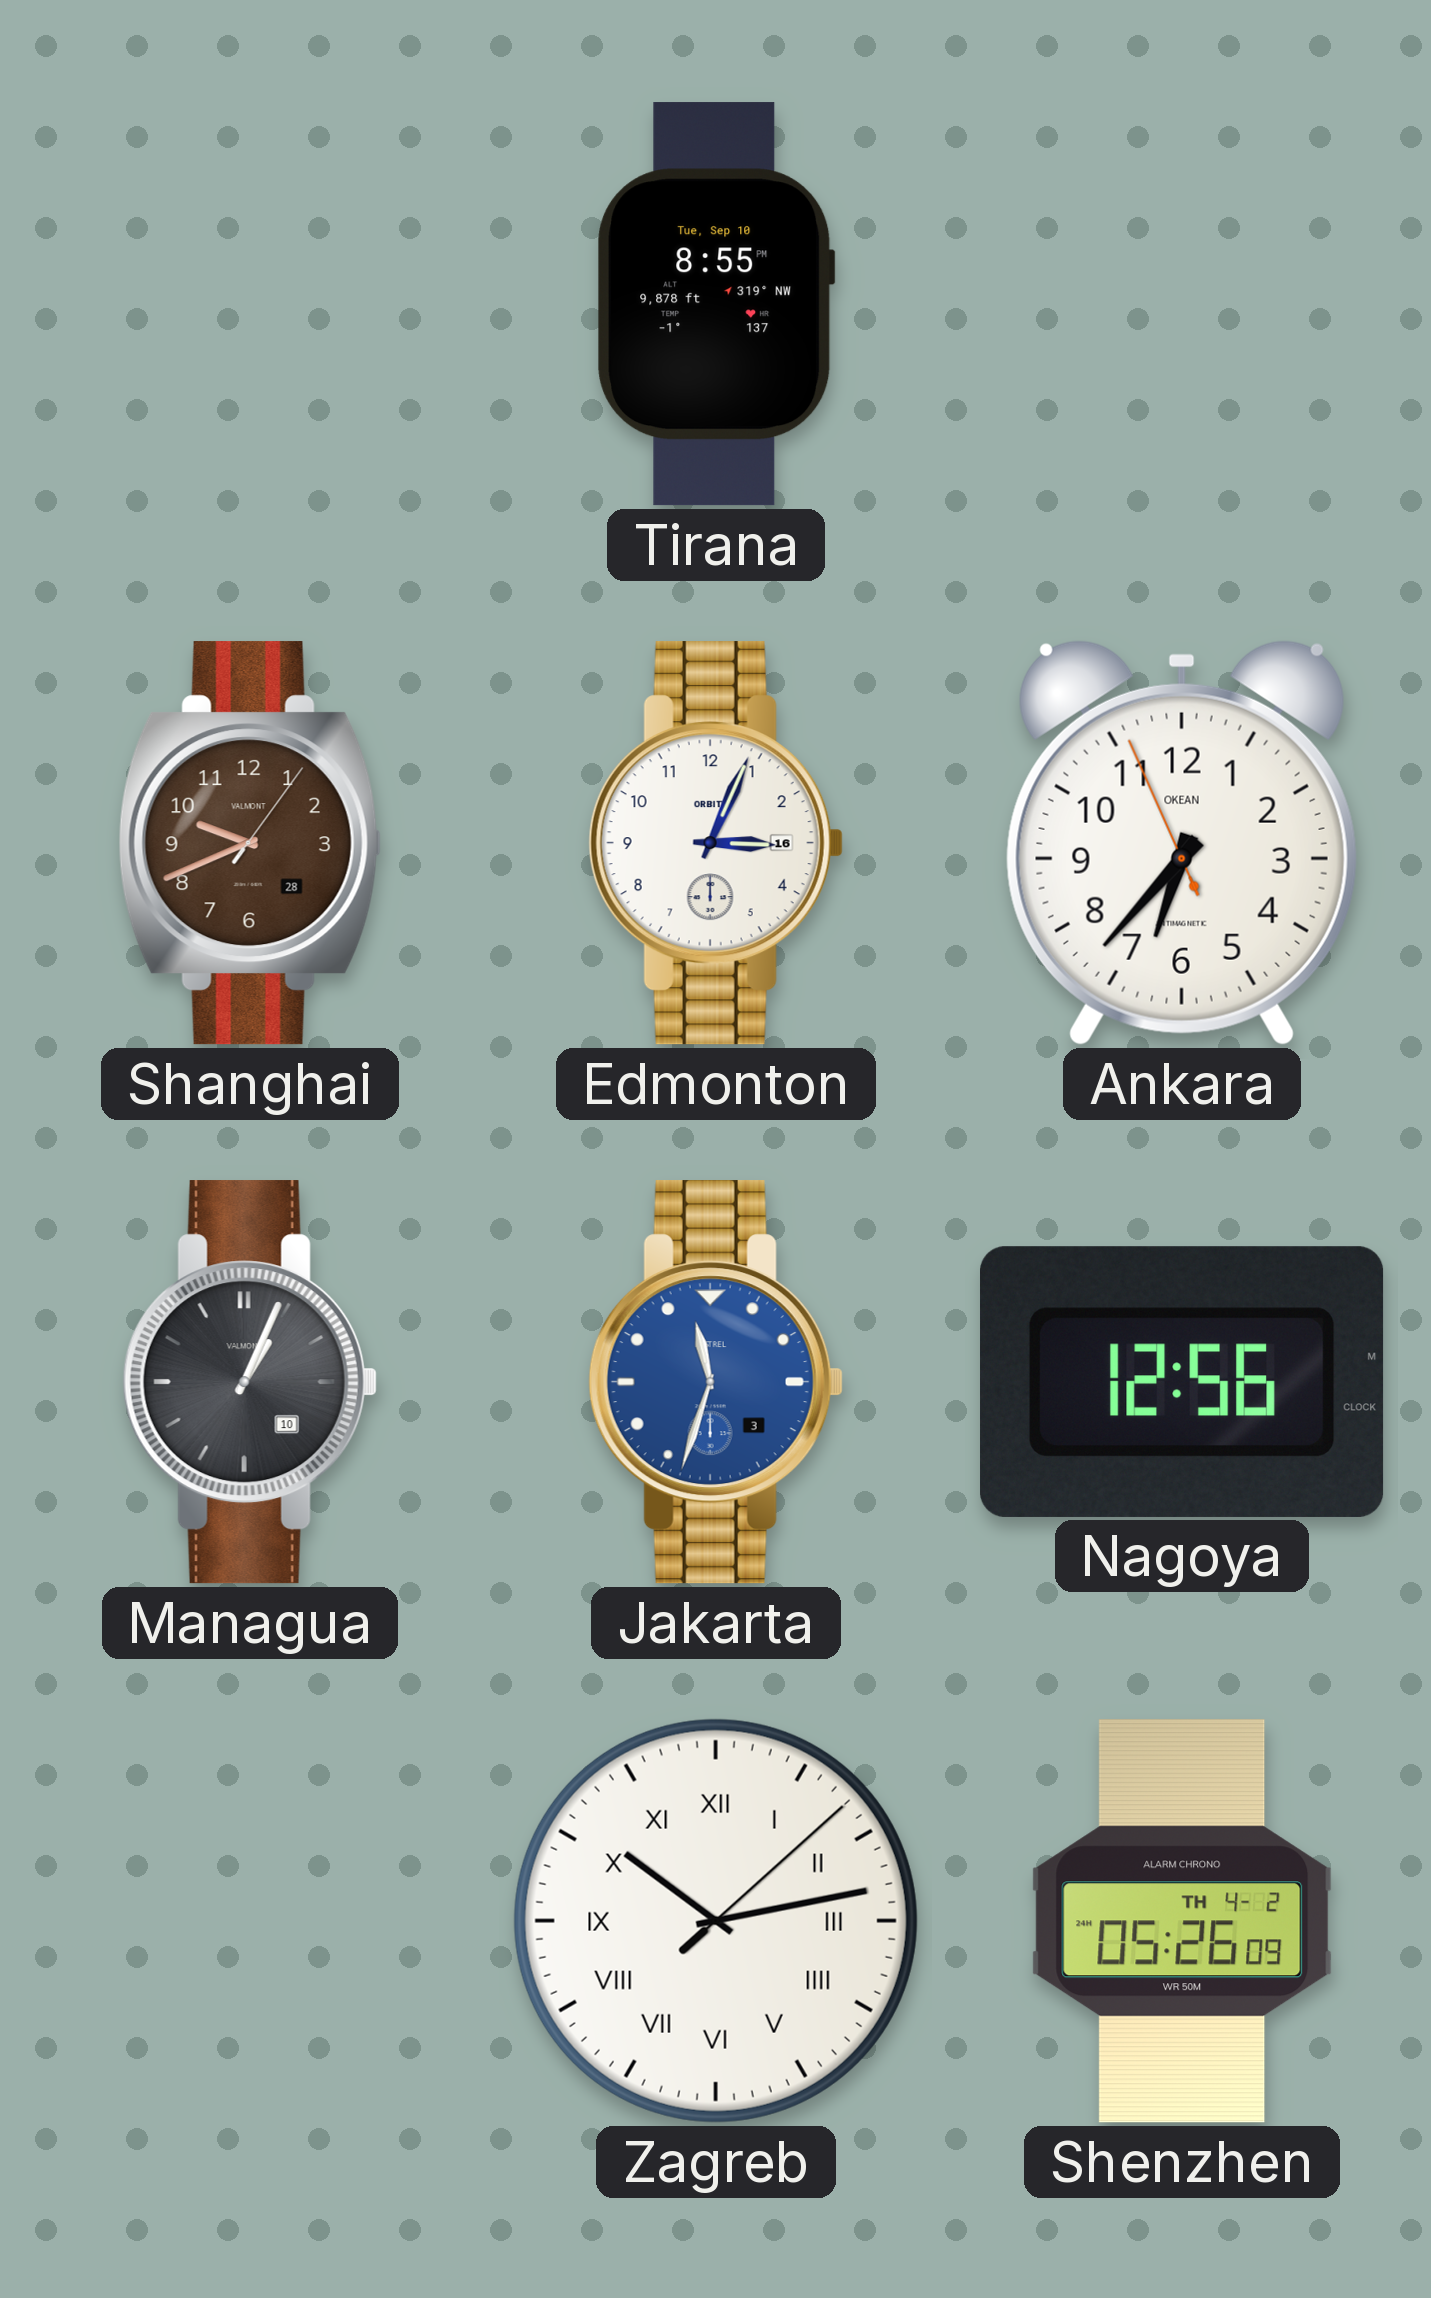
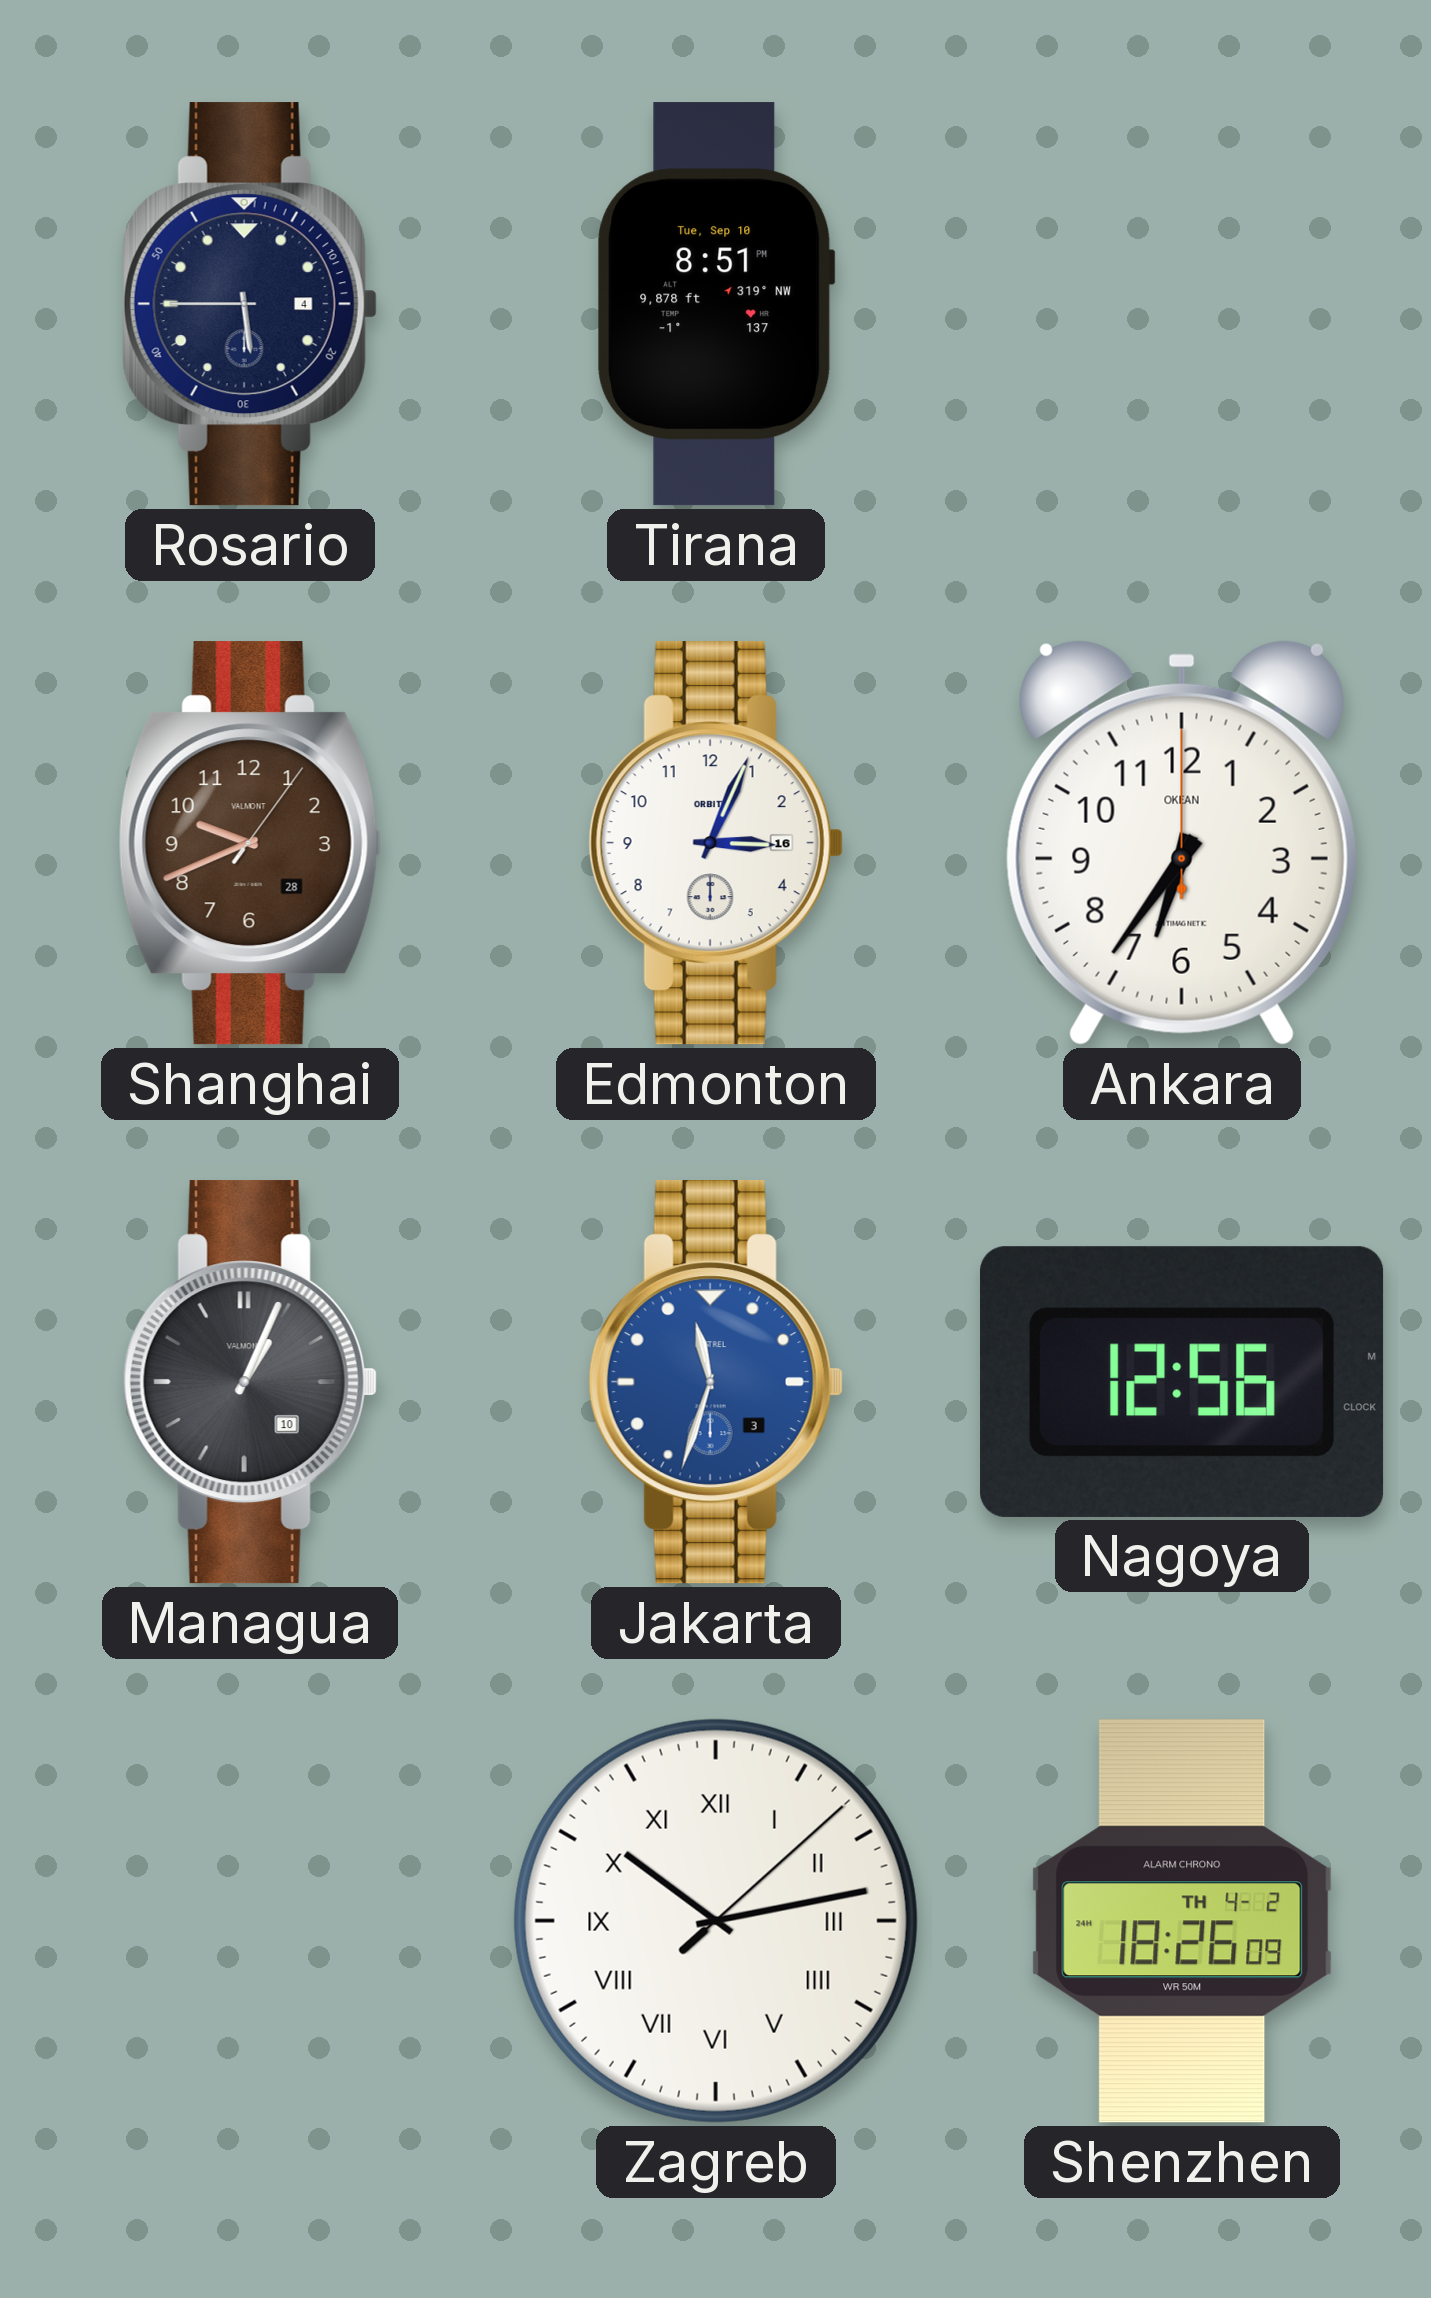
Rosario: none -> 5:45
Tirana: 8:55 -> 8:51
Ankara: 6:36:56 -> 6:36:00
Shenzhen: 05:26 -> 18:26
